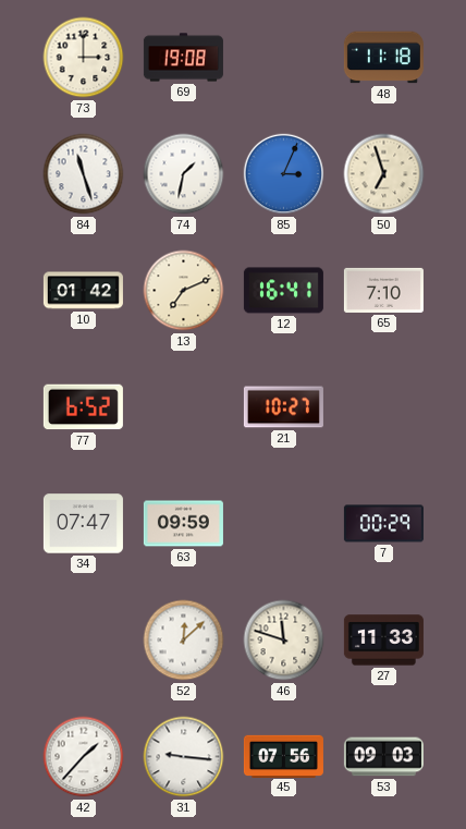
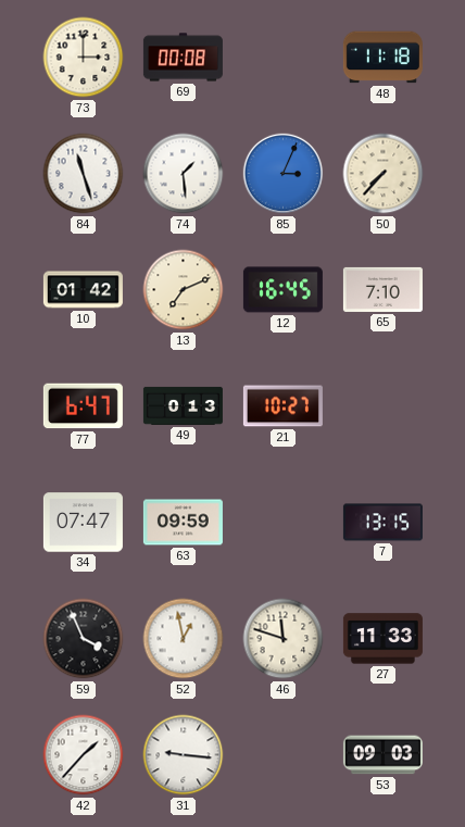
69: 19:08 -> 00:08
74: 1:32 -> 1:29
50: 6:57 -> 7:37
12: 16:41 -> 16:45
77: 6:52 -> 6:47
49: none -> 0:13
7: 00:29 -> 13:15
59: none -> 3:56
52: 12:08 -> 12:58
45: 07:56 -> none
